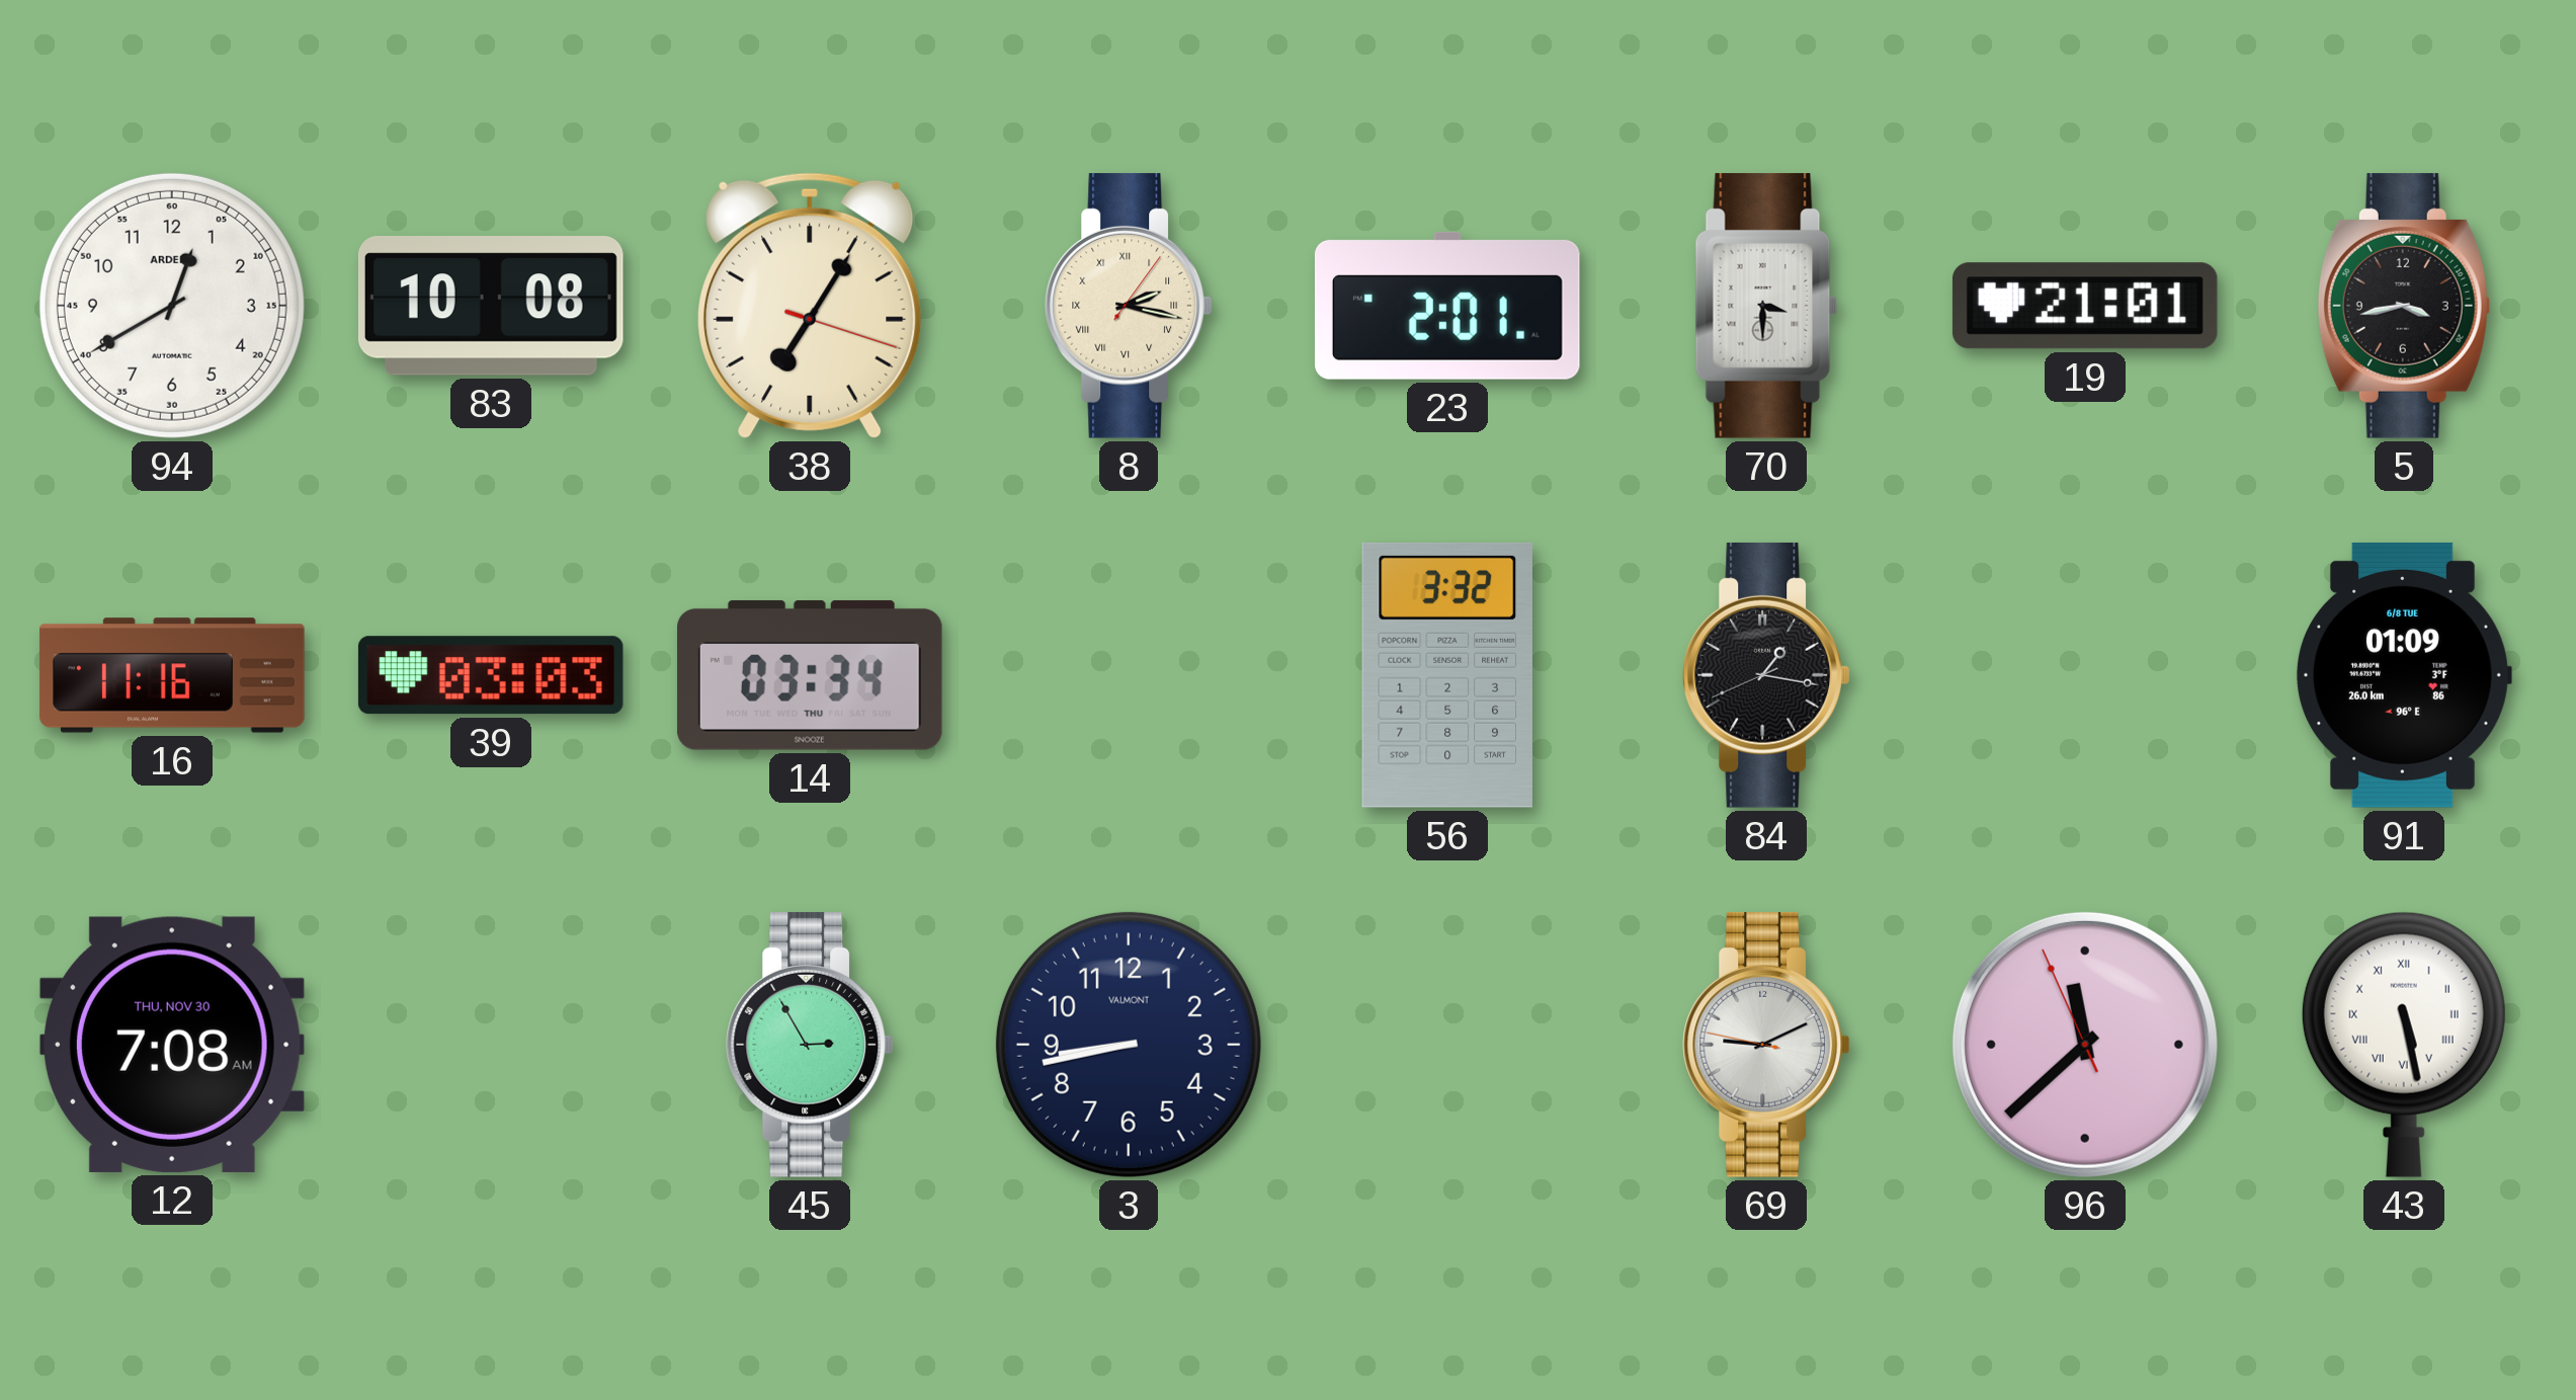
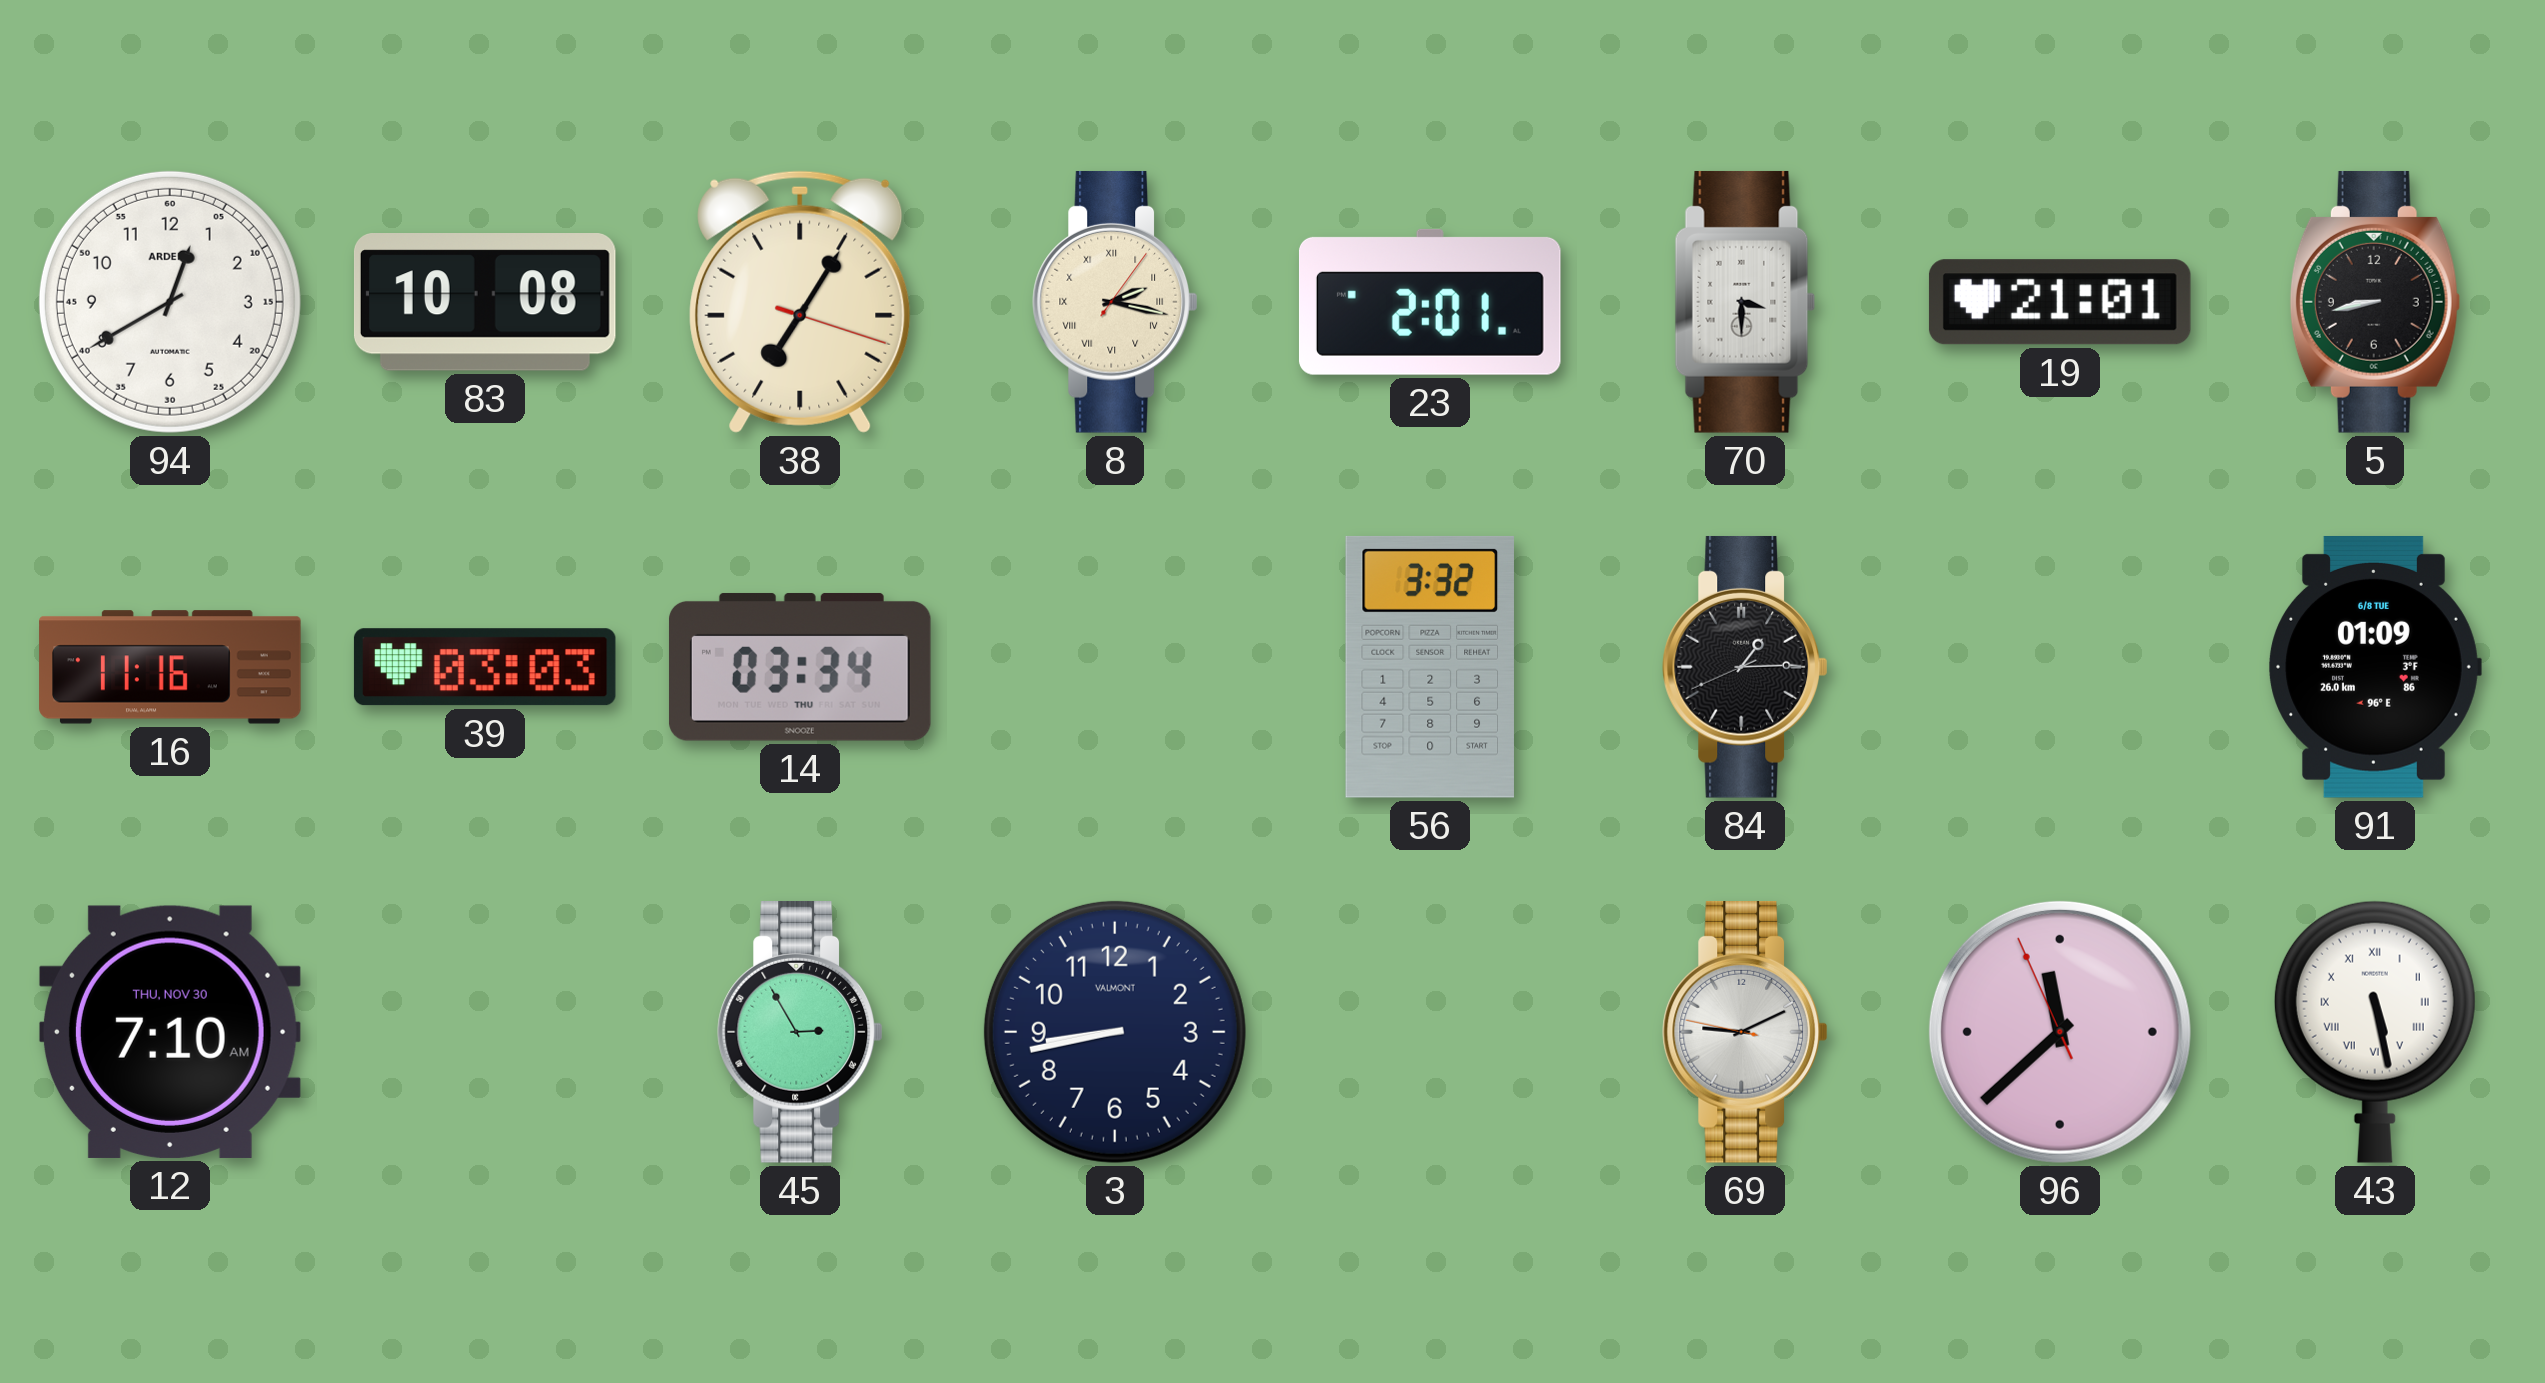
5: 3:43 -> 8:43
84: 1:16 -> 1:14
12: 7:08 -> 7:10
